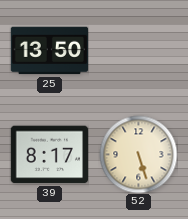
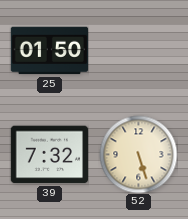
25: 13:50 -> 01:50
39: 8:17 -> 7:32
